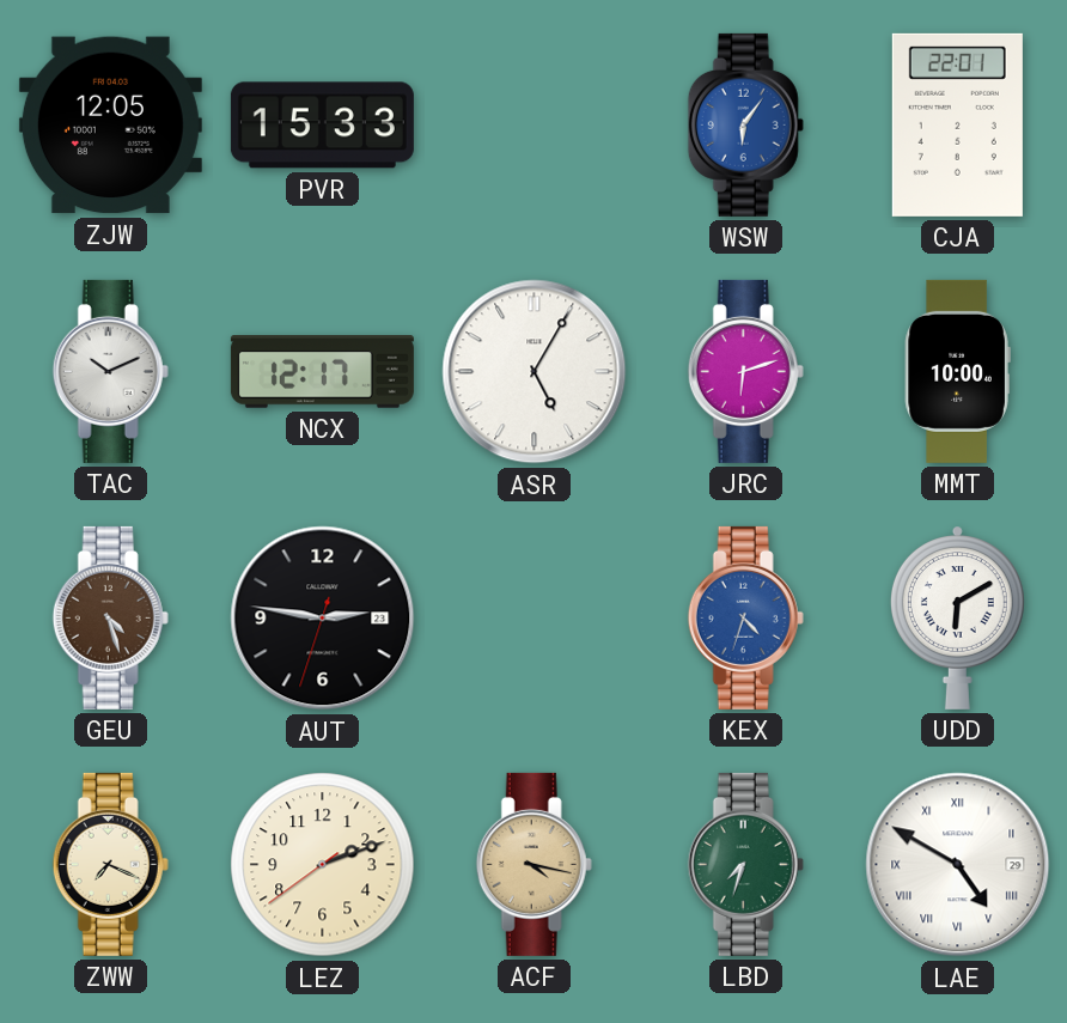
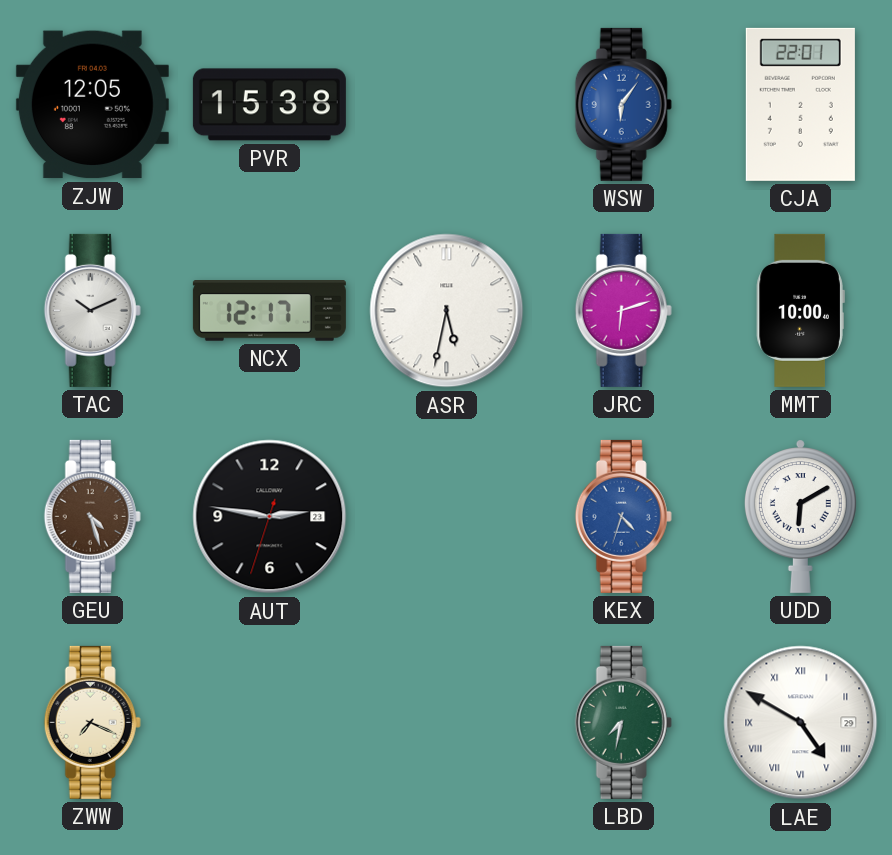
PVR: 15:33 -> 15:38
ASR: 5:05 -> 5:32
LEZ: 2:11 -> none
ACF: 4:17 -> none
LBD: 7:33 -> 7:32
